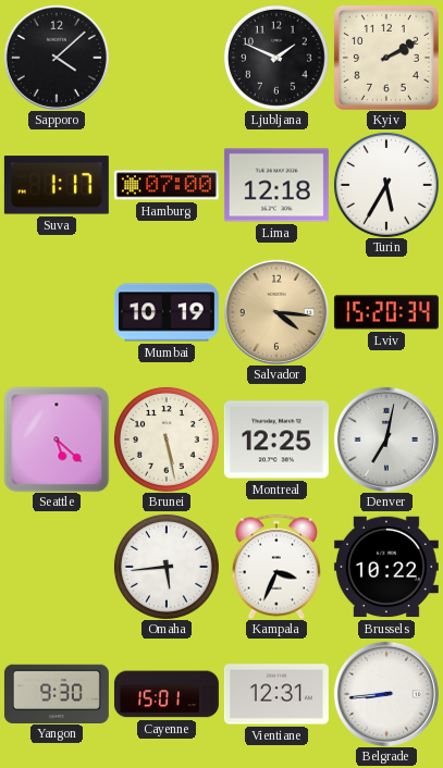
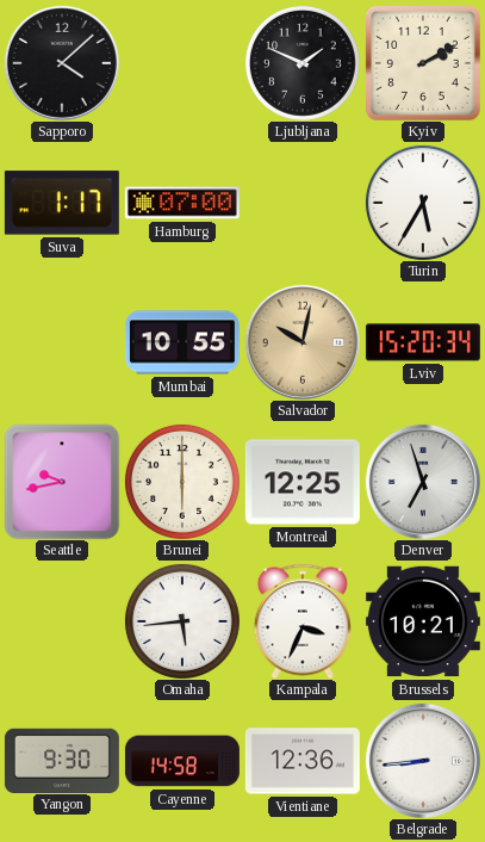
Lima: 12:18 -> none
Mumbai: 10:19 -> 10:55
Salvador: 4:16 -> 10:02
Seattle: 5:22 -> 9:43
Brunei: 5:28 -> 6:00
Denver: 7:02 -> 6:57
Brussels: 10:22 -> 10:21
Cayenne: 15:01 -> 14:58
Vientiane: 12:31 -> 12:36
